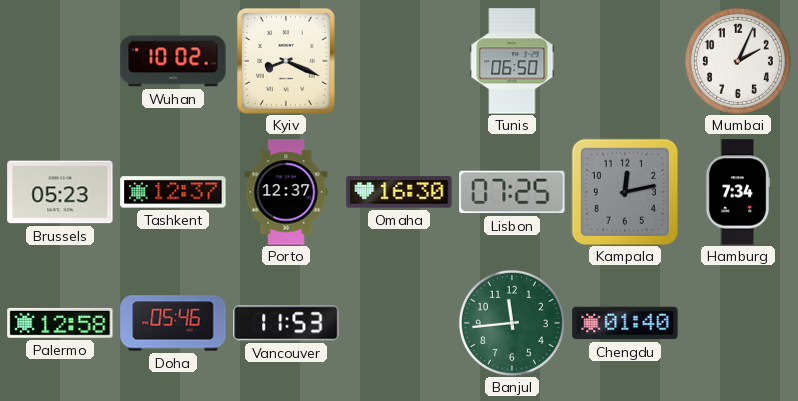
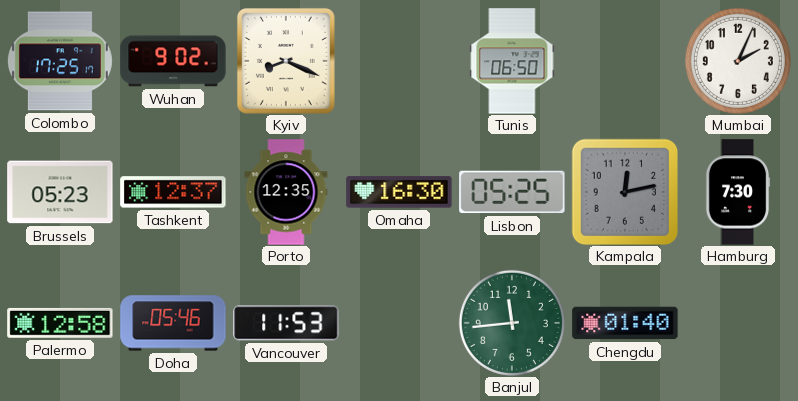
Colombo: none -> 17:25
Wuhan: 10:02 -> 9:02
Porto: 12:37 -> 12:35
Lisbon: 07:25 -> 05:25
Hamburg: 7:34 -> 7:30
